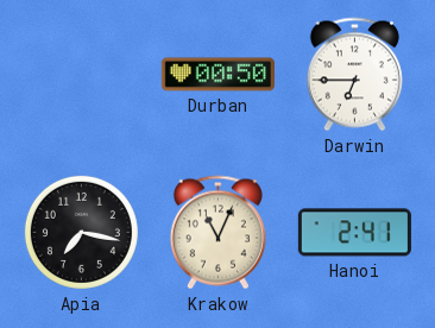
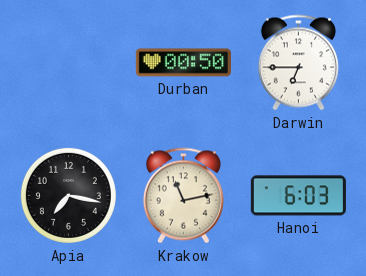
Krakow: 11:04 -> 11:13
Hanoi: 2:41 -> 6:03
